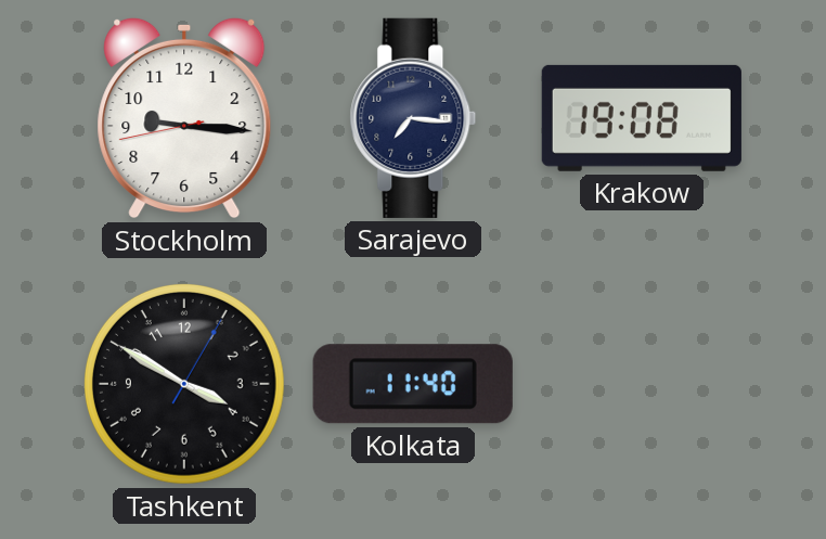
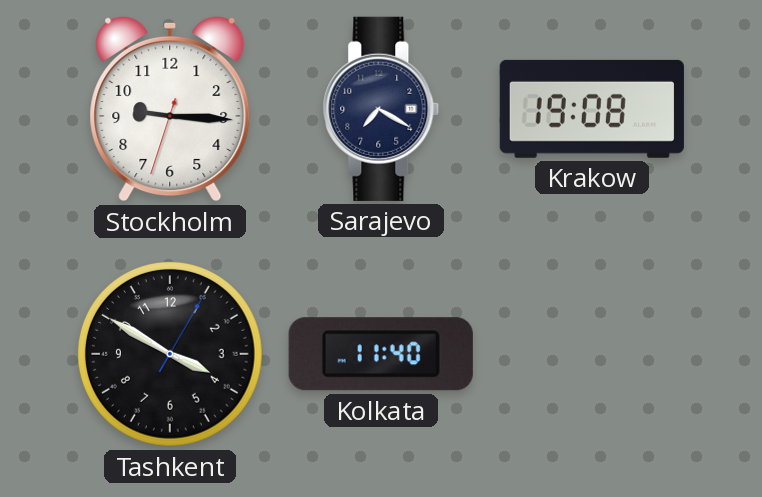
Stockholm: 9:15:43 -> 9:15:33
Sarajevo: 7:16 -> 7:20
